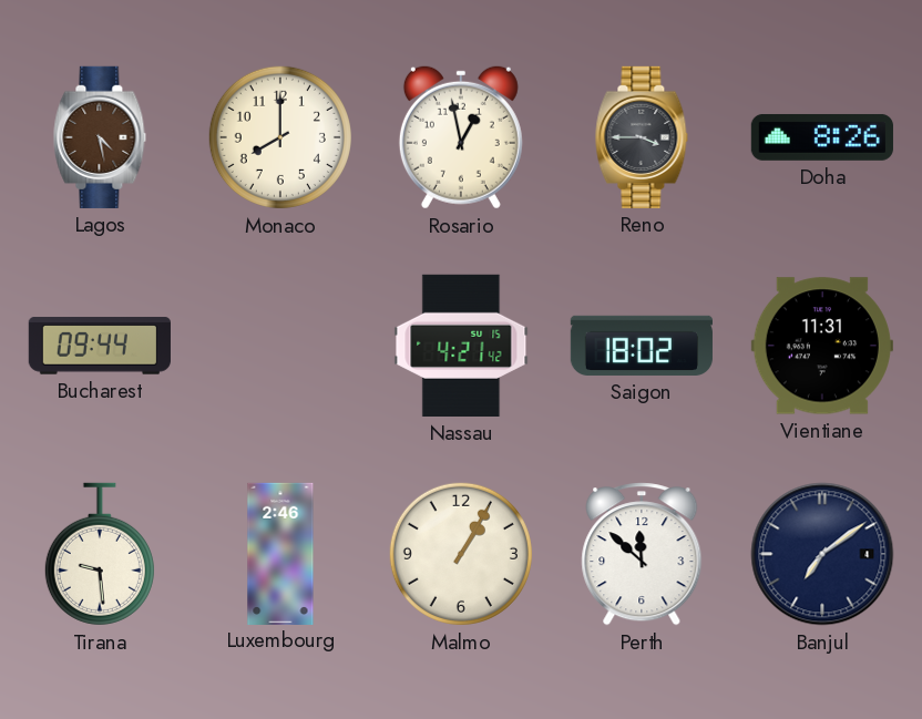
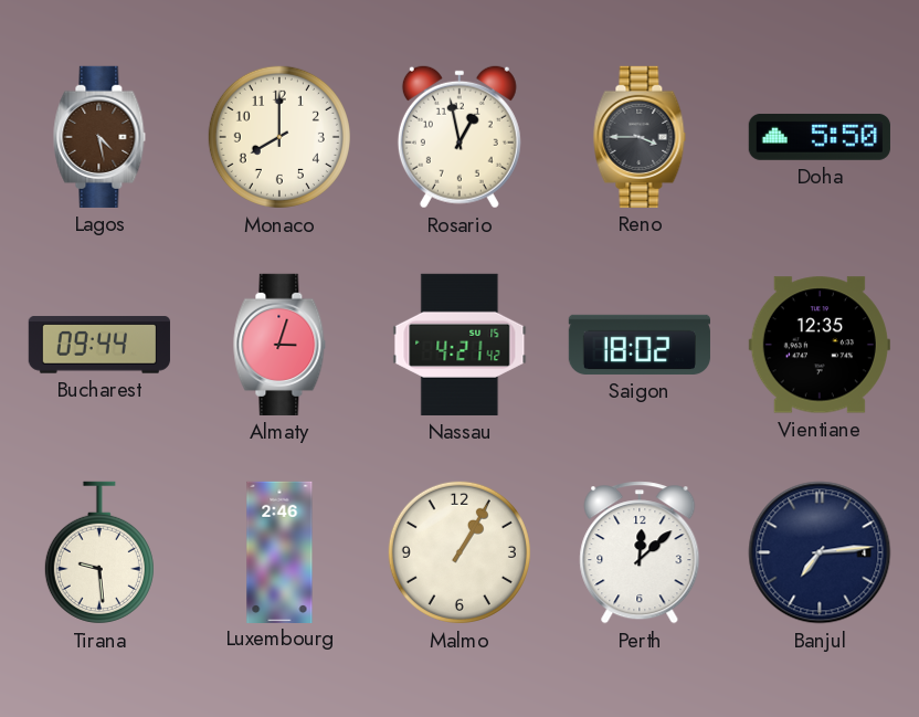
Doha: 8:26 -> 5:50
Almaty: none -> 3:03
Vientiane: 11:31 -> 12:35
Perth: 11:52 -> 12:08
Banjul: 7:09 -> 7:14
